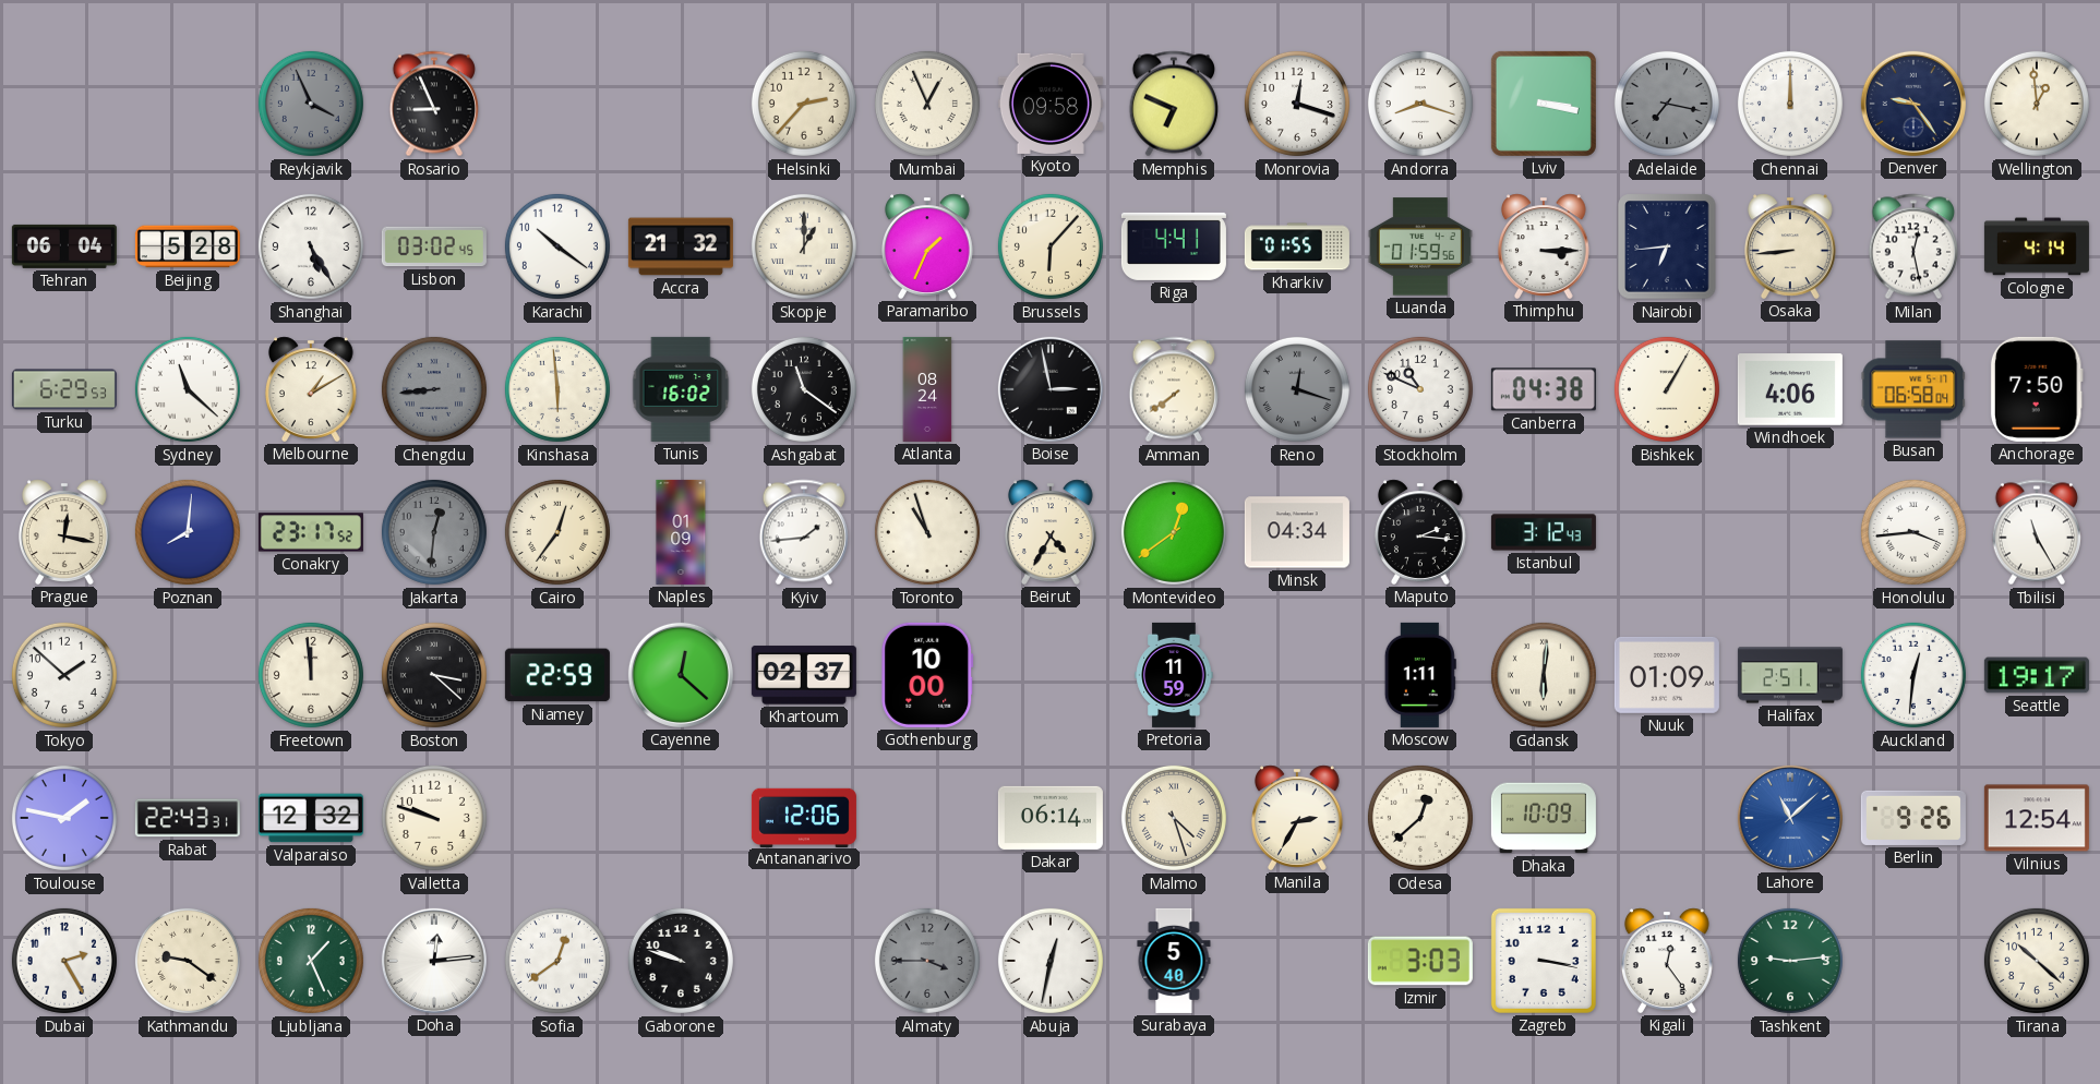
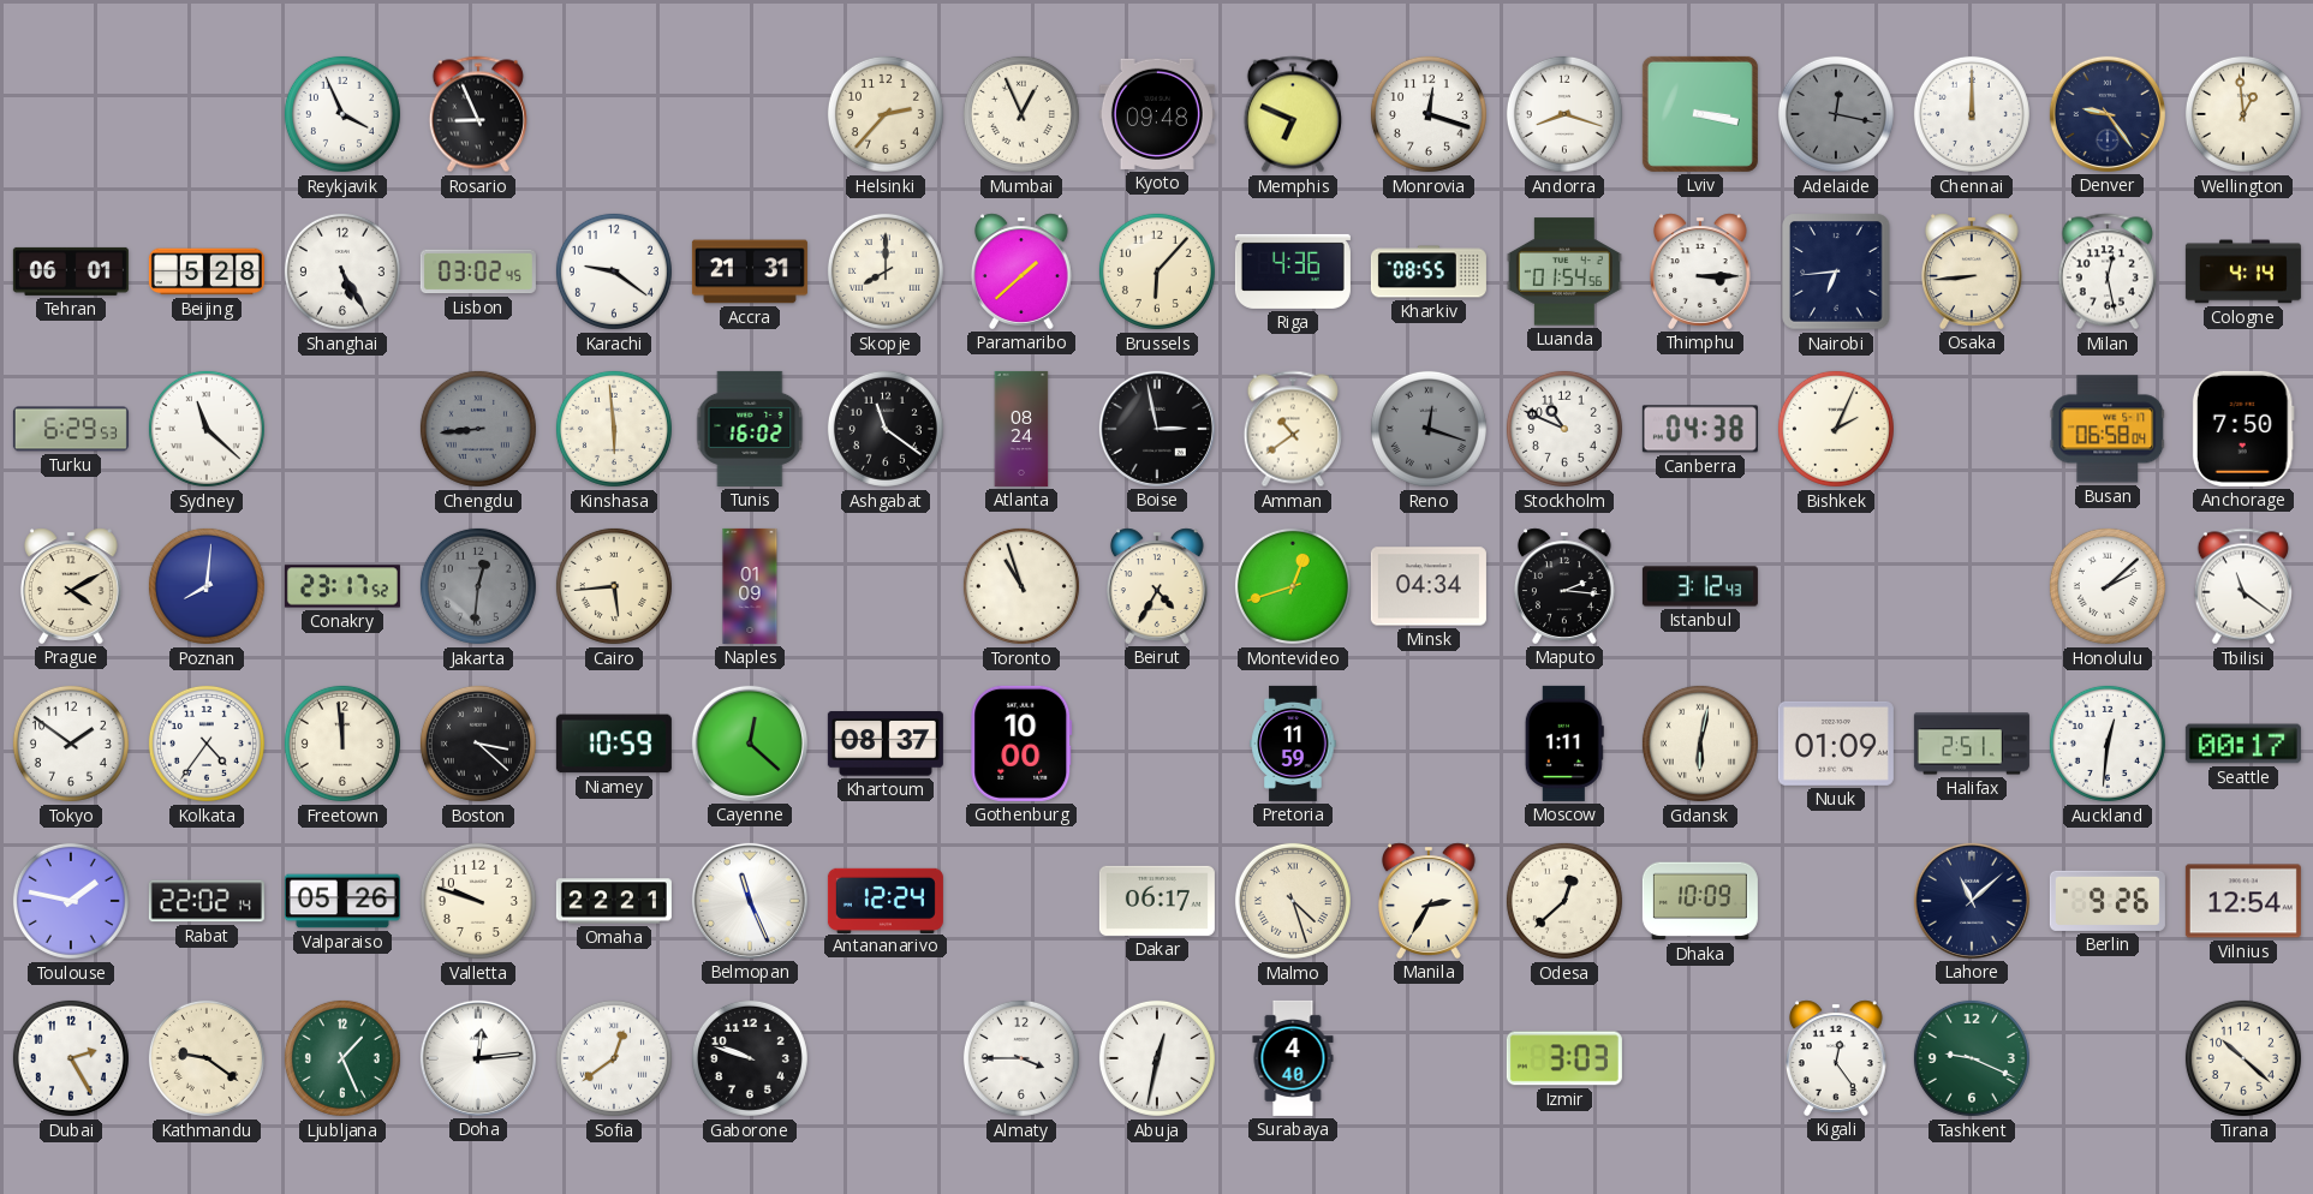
Reykjavik dial: grey -> white
Kyoto: 09:58 -> 09:48
Adelaide: 7:17 -> 12:17
Tehran: 06:04 -> 06:01
Karachi: 10:21 -> 9:21
Accra: 21:32 -> 21:31
Skopje: 1:00 -> 8:00
Paramaribo: 1:34 -> 1:38
Riga: 4:41 -> 4:36
Kharkiv: 01:55 -> 08:55
Luanda: 01:59 -> 01:54
Melbourne: 1:10 -> none
Amman: 7:39 -> 10:39
Bishkek: 1:05 -> 2:04
Windhoek: 4:06 -> none
Prague: 12:17 -> 4:10
Cairo: 12:36 -> 5:44
Kyiv: 1:44 -> none
Montevideo: 12:39 -> 12:42
Honolulu: 3:44 -> 2:08
Tbilisi: 11:25 -> 11:21
Tokyo: 1:52 -> 1:51
Kolkata: none -> 4:36
Niamey: 22:59 -> 10:59
Khartoum: 02:37 -> 08:37
Gdansk: 6:01 -> 6:02
Seattle: 19:17 -> 00:17
Rabat: 22:43 -> 22:02
Valparaiso: 12:32 -> 05:26
Omaha: none -> 22:21
Belmopan: none -> 11:26
Antananarivo: 12:06 -> 12:24
Dakar: 06:14 -> 06:17
Lahore dial: blue -> navy
Almaty dial: grey -> white
Surabaya: 5:40 -> 4:40
Zagreb: 3:17 -> none
Tashkent: 9:14 -> 9:19
